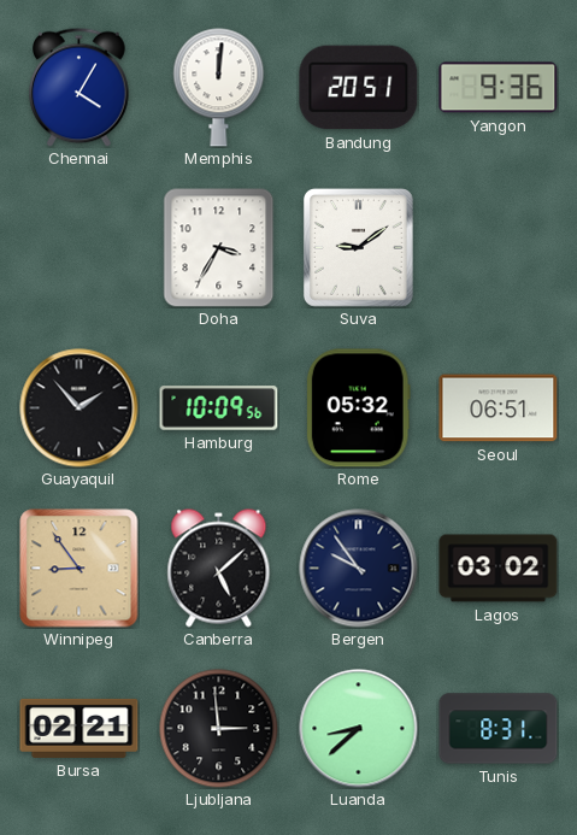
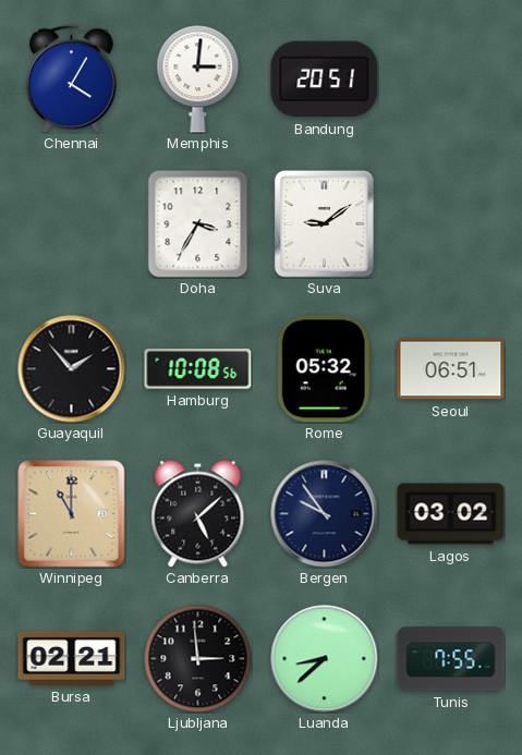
Memphis: 12:01 -> 3:01
Yangon: 9:36 -> none
Hamburg: 10:09 -> 10:08
Winnipeg: 8:54 -> 11:00
Tunis: 8:31 -> 7:55
